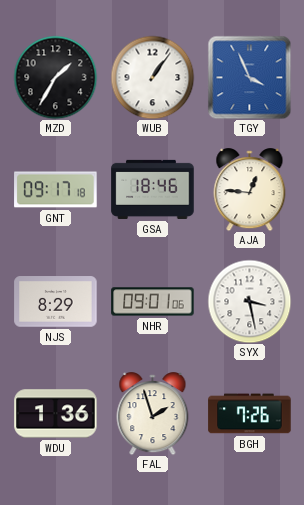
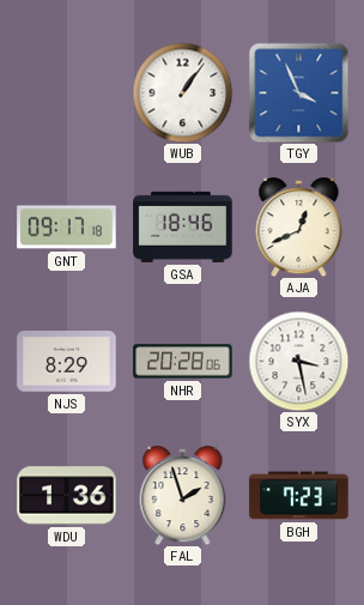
MZD: 1:35 -> none
AJA: 12:46 -> 12:41
NHR: 09:01 -> 20:28
BGH: 7:26 -> 7:23
